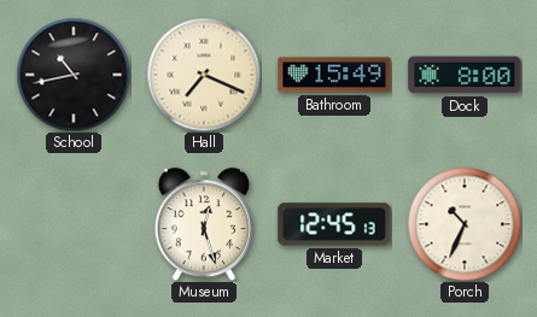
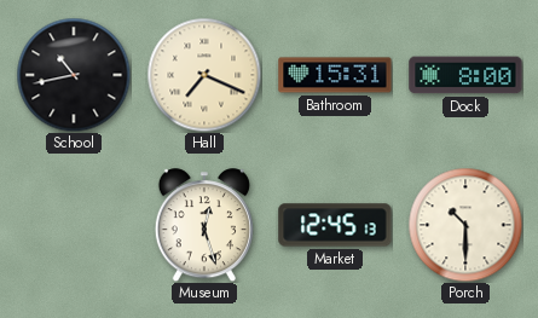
Bathroom: 15:49 -> 15:31
Porch: 10:34 -> 10:30
